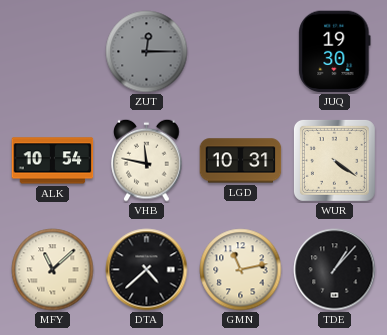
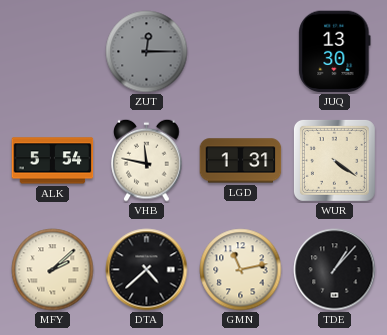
JUQ: 19:30 -> 13:30
ALK: 10:54 -> 5:54
LGD: 10:31 -> 1:31
MFY: 11:08 -> 2:08
